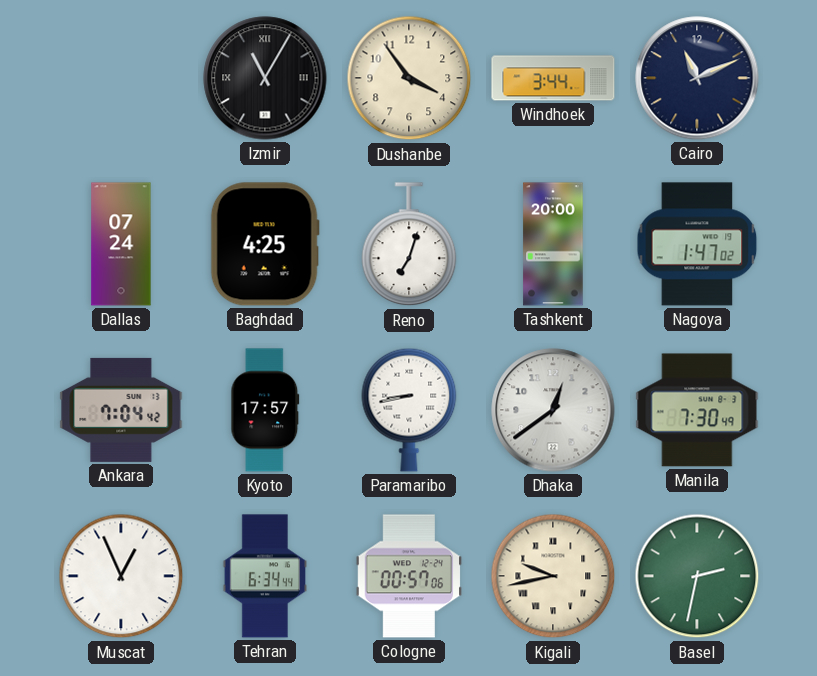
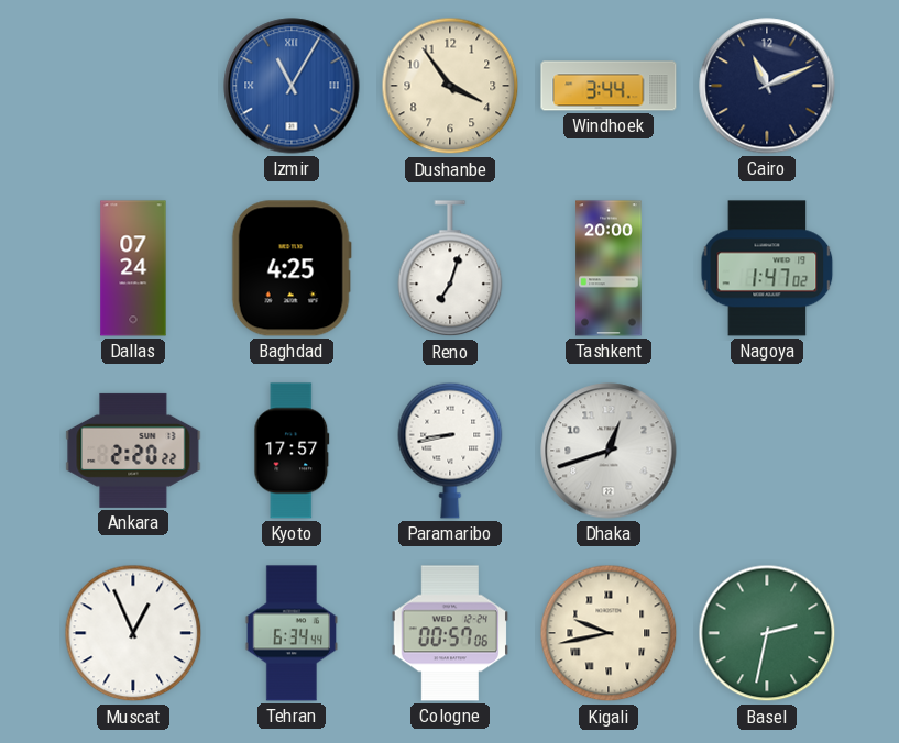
Izmir dial: black -> blue
Ankara: 7:04 -> 2:20
Dhaka: 12:39 -> 12:42
Manila: 7:30 -> none
